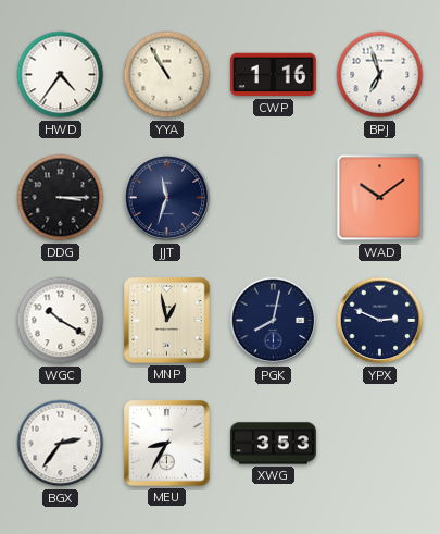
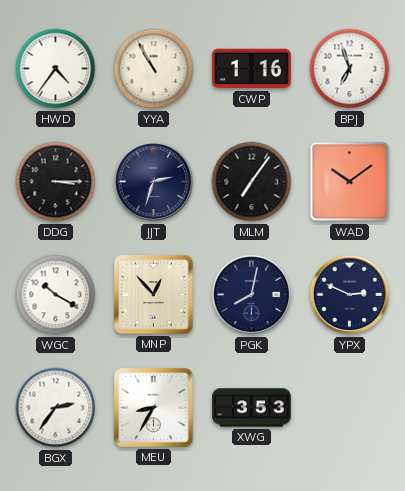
JJT: 11:33 -> 2:33
MLM: none -> 7:06
MNP: 12:58 -> 12:53
